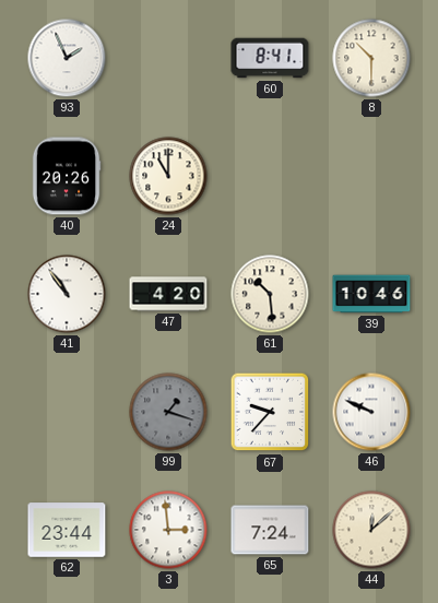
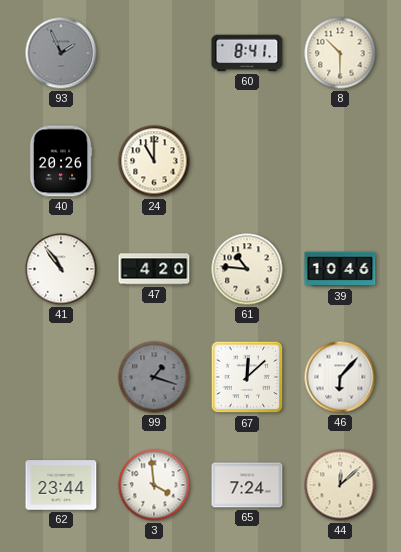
93 dial: white -> grey
61: 10:29 -> 10:46
67: 9:37 -> 12:08
46: 9:49 -> 6:07
3: 2:59 -> 3:59
